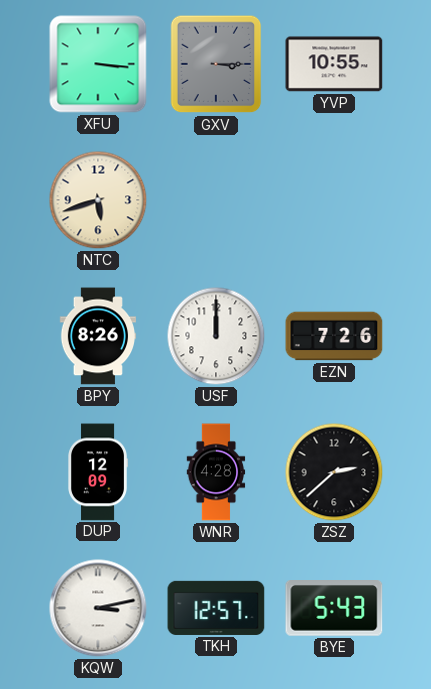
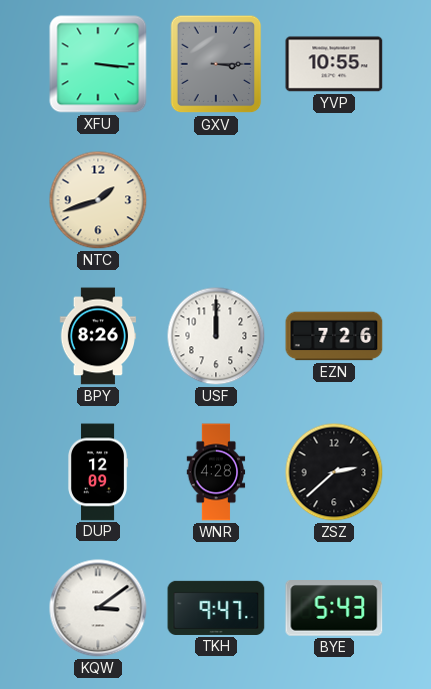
NTC: 5:42 -> 1:42
KQW: 3:13 -> 3:09
TKH: 12:57 -> 9:47
